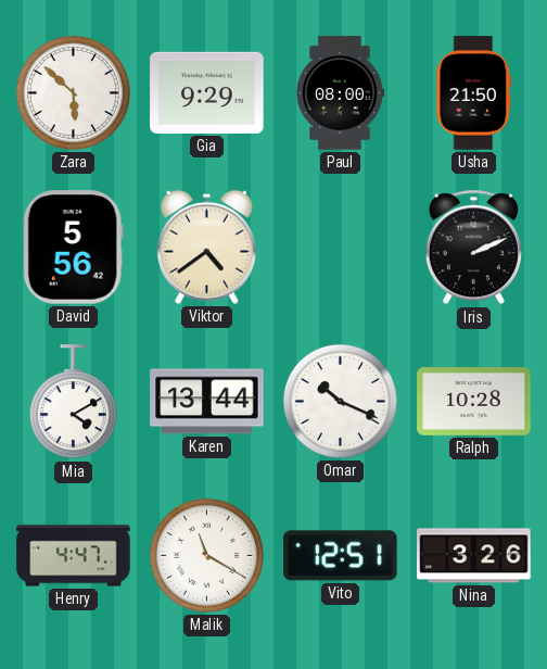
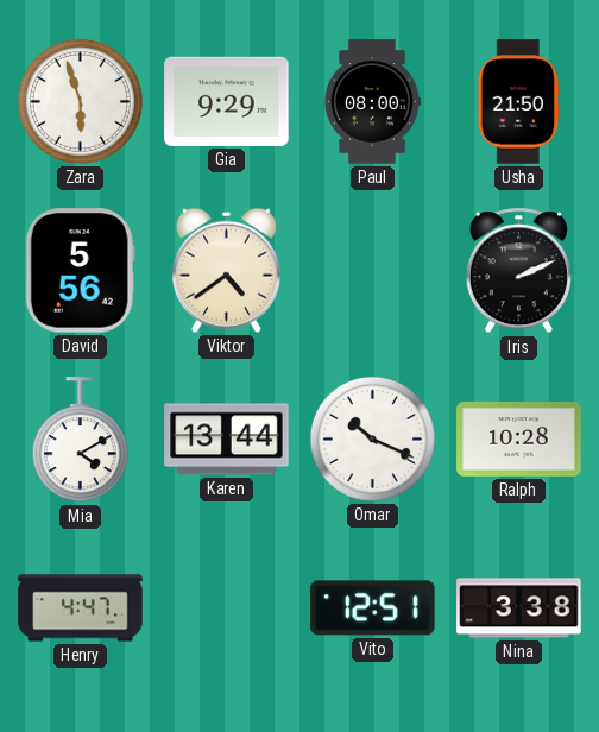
Zara: 5:52 -> 5:57
Malik: 11:20 -> none
Nina: 3:26 -> 3:38
